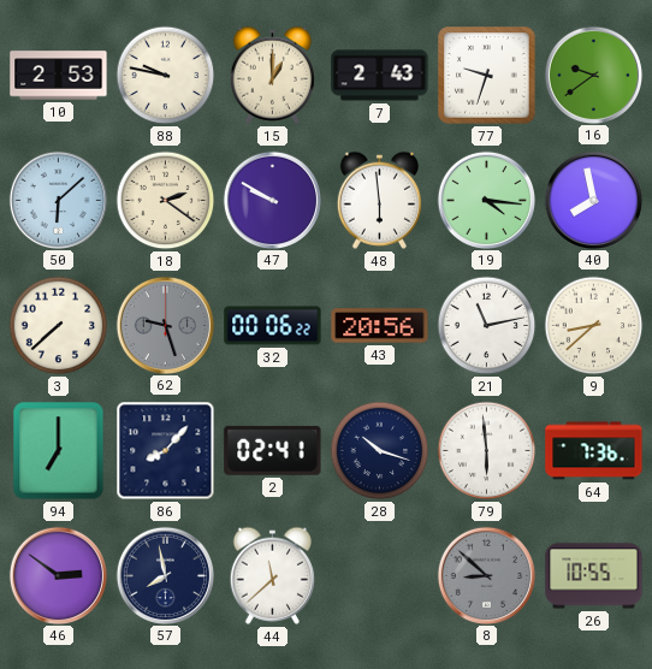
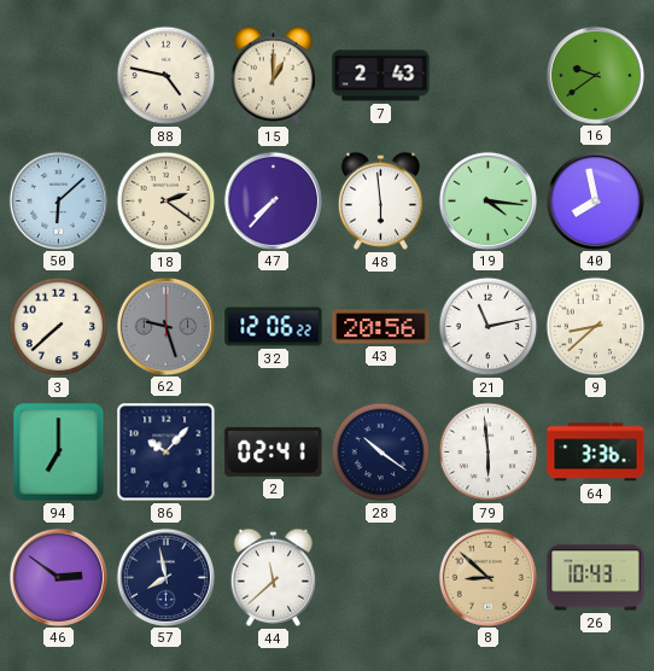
10: 2:53 -> none
88: 9:47 -> 4:47
77: 9:33 -> none
47: 9:50 -> 7:37
32: 00:06 -> 12:06
86: 8:07 -> 10:07
28: 10:18 -> 10:21
64: 7:36 -> 3:36
8 dial: grey -> champagne
26: 10:55 -> 10:43
